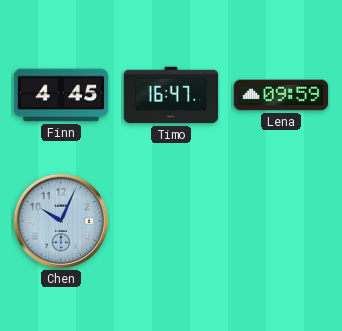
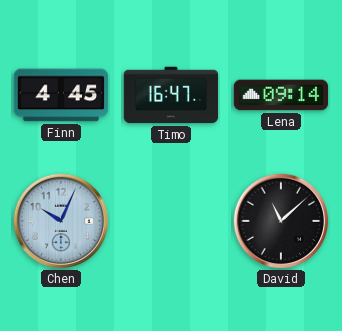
Lena: 09:59 -> 09:14
David: none -> 11:08
